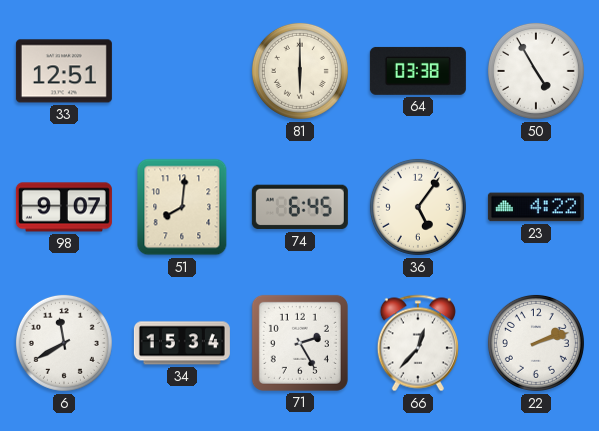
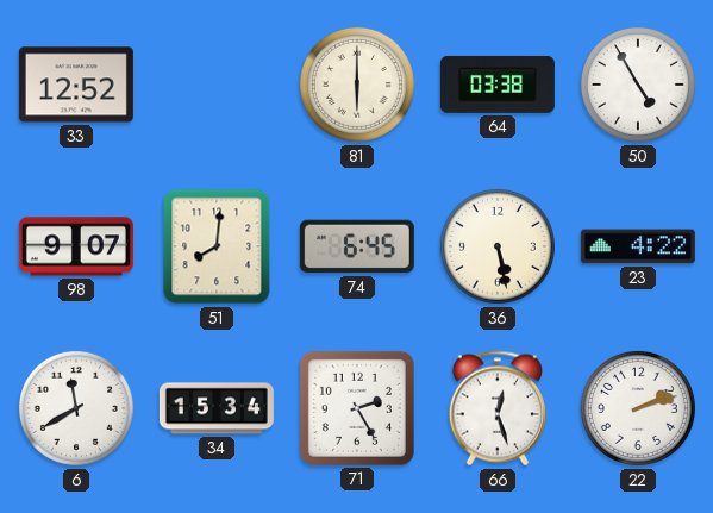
33: 12:51 -> 12:52
36: 5:06 -> 5:28
66: 12:37 -> 12:27
